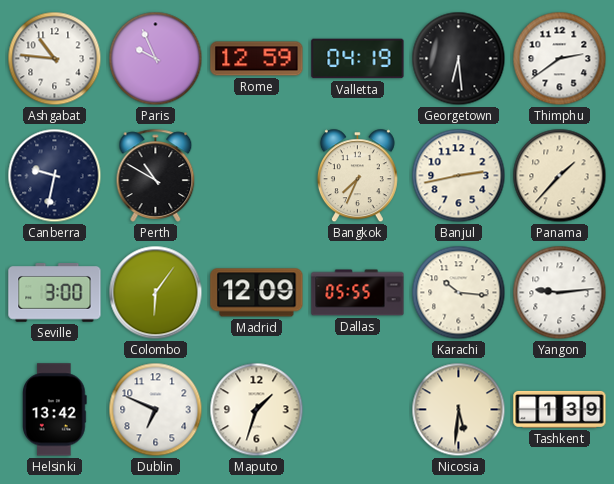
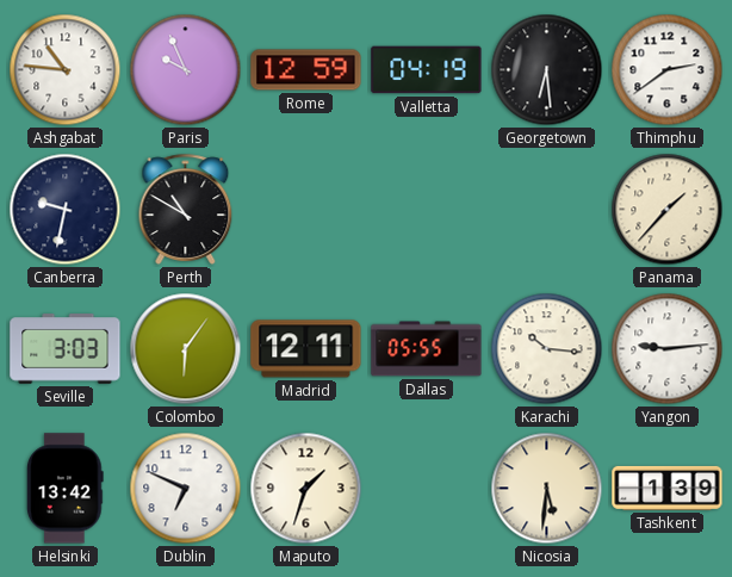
Bangkok: 7:34 -> none
Banjul: 2:43 -> none
Seville: 3:00 -> 3:03
Madrid: 12:09 -> 12:11
